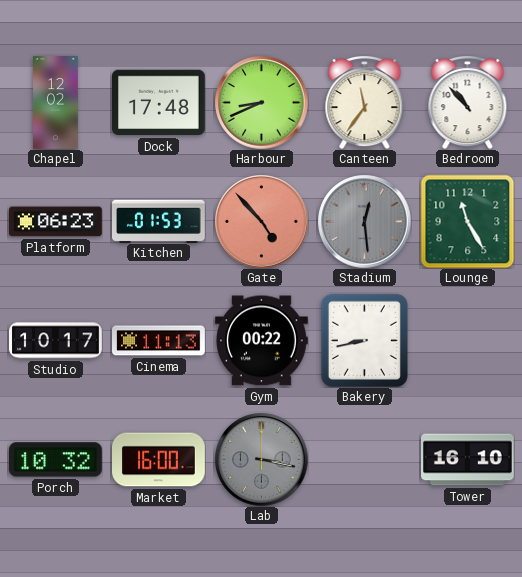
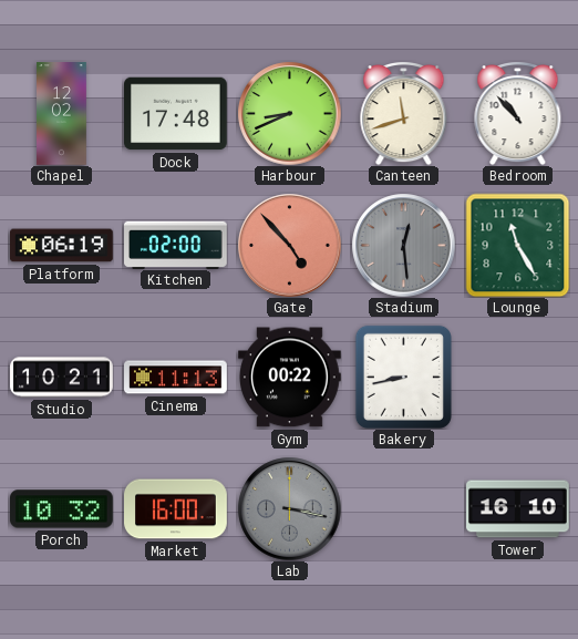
Canteen: 11:36 -> 11:42
Platform: 06:23 -> 06:19
Kitchen: 01:53 -> 02:00
Studio: 10:17 -> 10:21
